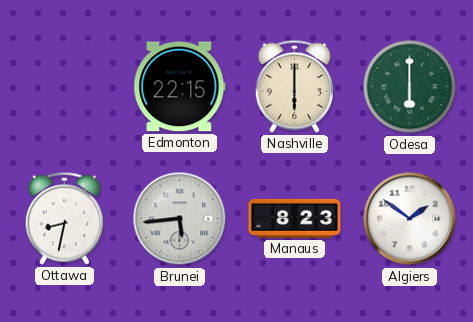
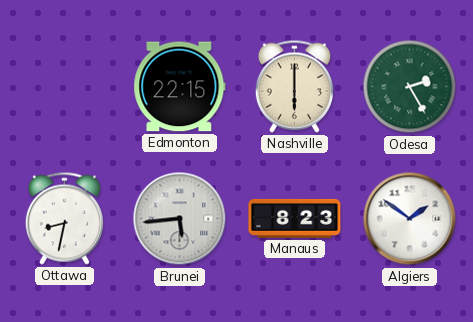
Odesa: 6:00 -> 2:25
